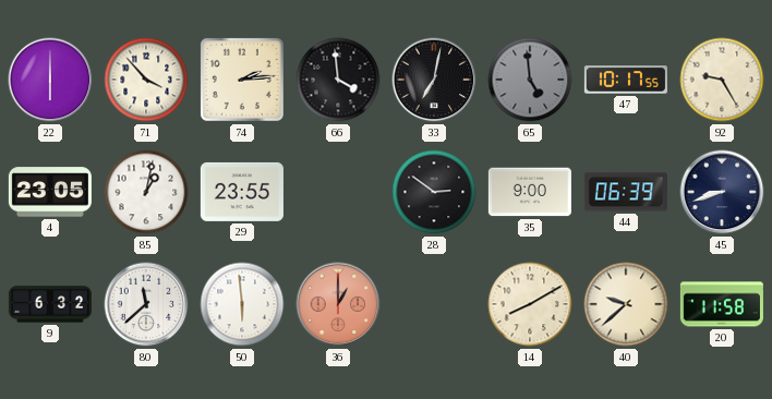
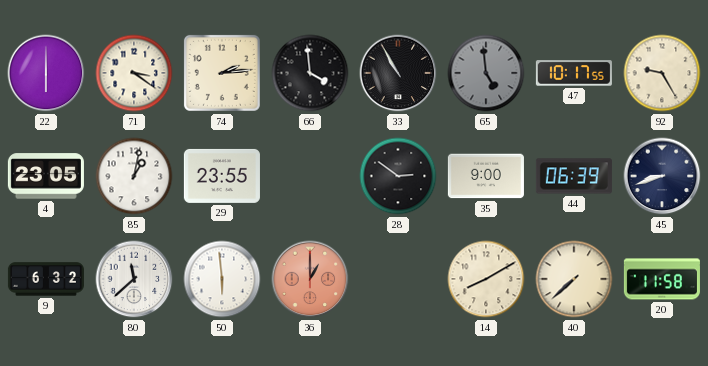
71: 3:53 -> 3:21
33: 7:02 -> 10:55
40: 9:38 -> 7:38
